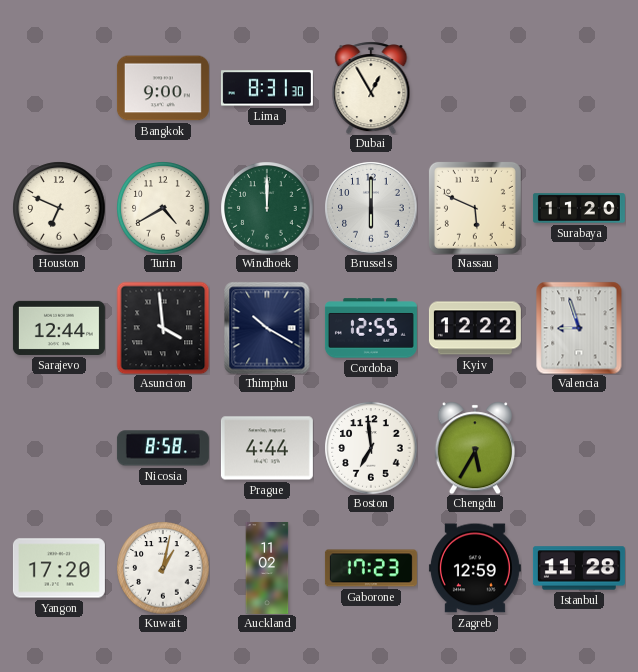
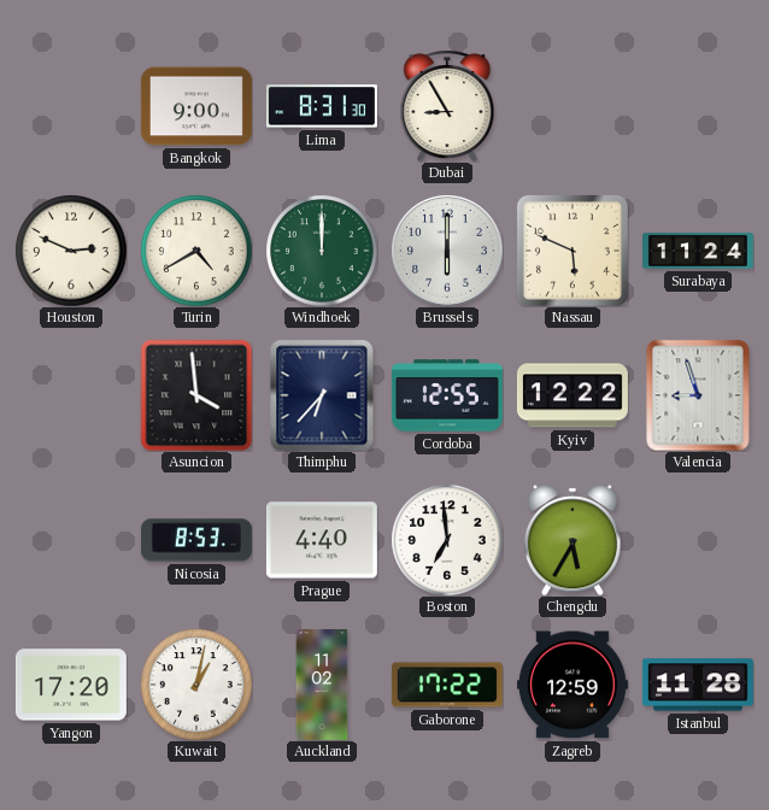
Dubai: 12:55 -> 8:55
Houston: 6:49 -> 2:49
Surabaya: 11:20 -> 11:24
Sarajevo: 12:44 -> none
Thimphu: 10:20 -> 6:37
Nicosia: 8:58 -> 8:53
Prague: 4:44 -> 4:40
Gaborone: 17:23 -> 17:22
